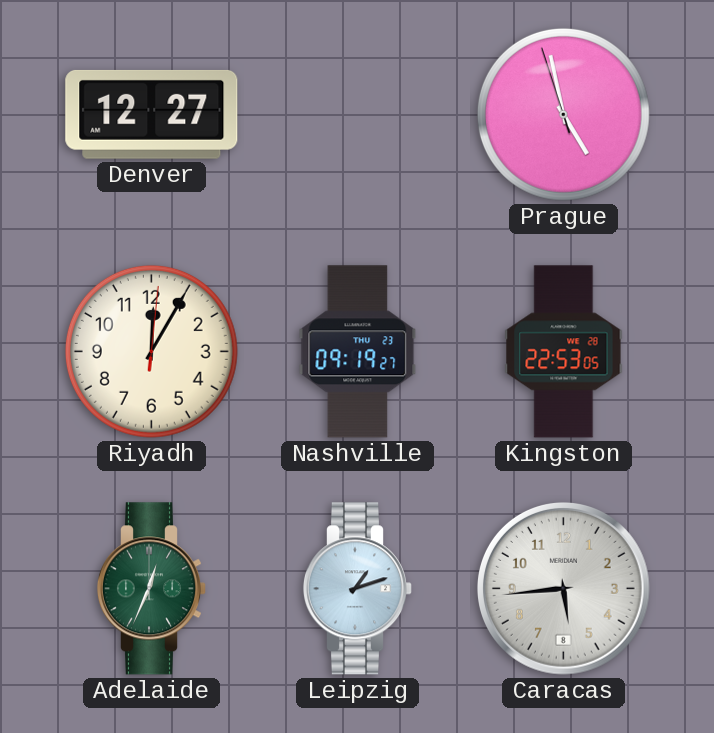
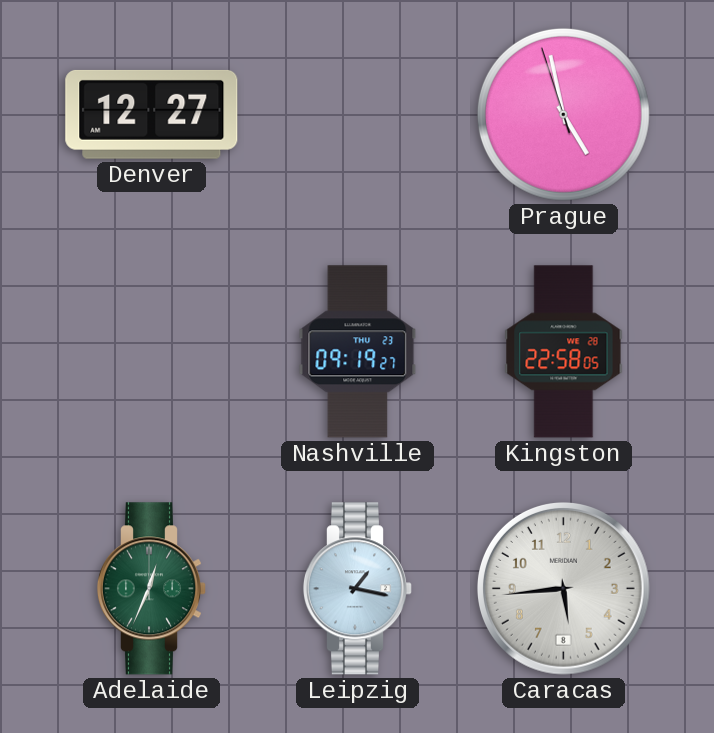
Riyadh: 12:05 -> none
Kingston: 22:53 -> 22:58
Leipzig: 1:12 -> 1:17
